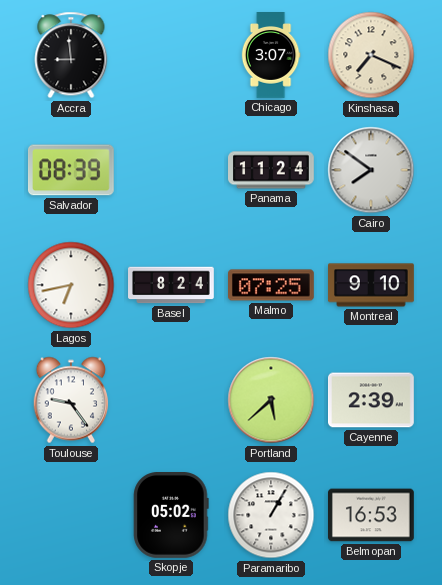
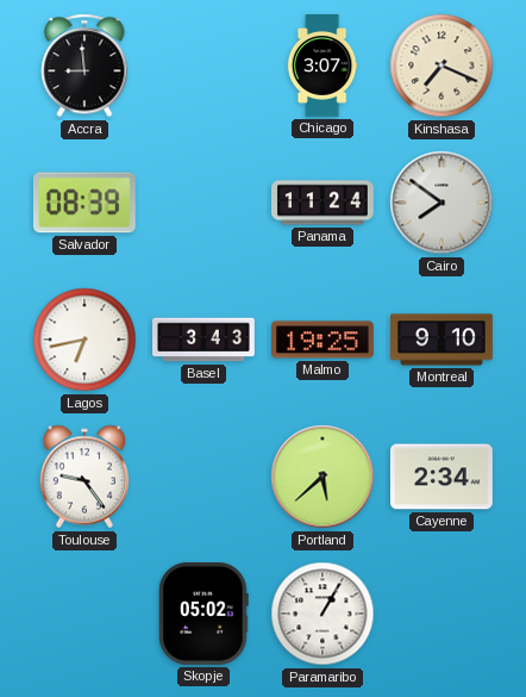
Basel: 8:24 -> 3:43
Malmo: 07:25 -> 19:25
Cayenne: 2:39 -> 2:34
Belmopan: 16:53 -> none
